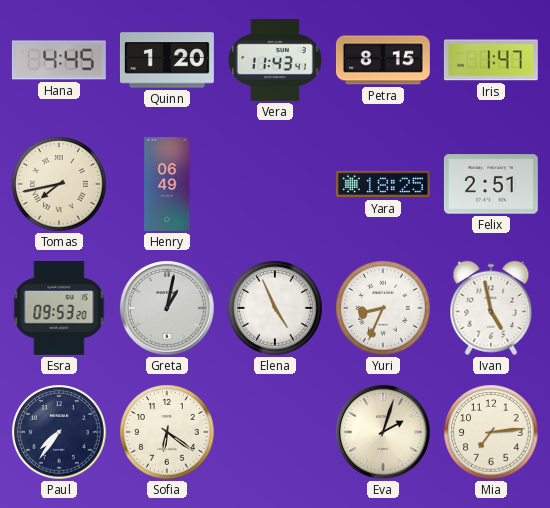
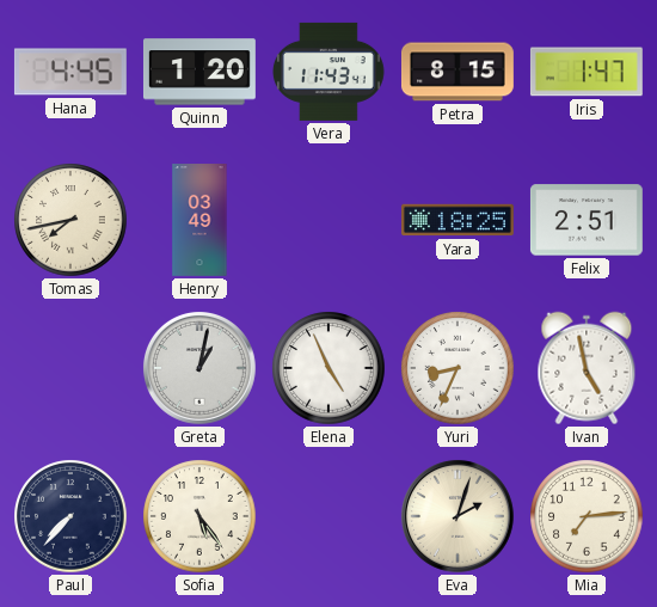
Henry: 06:49 -> 03:49
Esra: 09:53 -> none
Paul: 7:36 -> 7:37
Sofia: 6:21 -> 5:24
